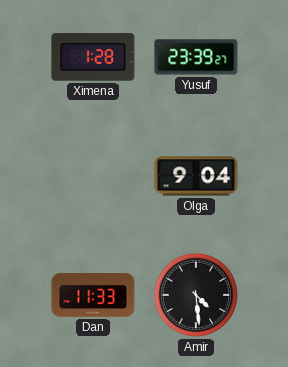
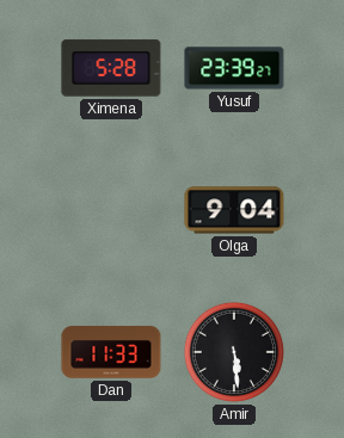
Ximena: 1:28 -> 5:28
Amir: 4:29 -> 5:29
